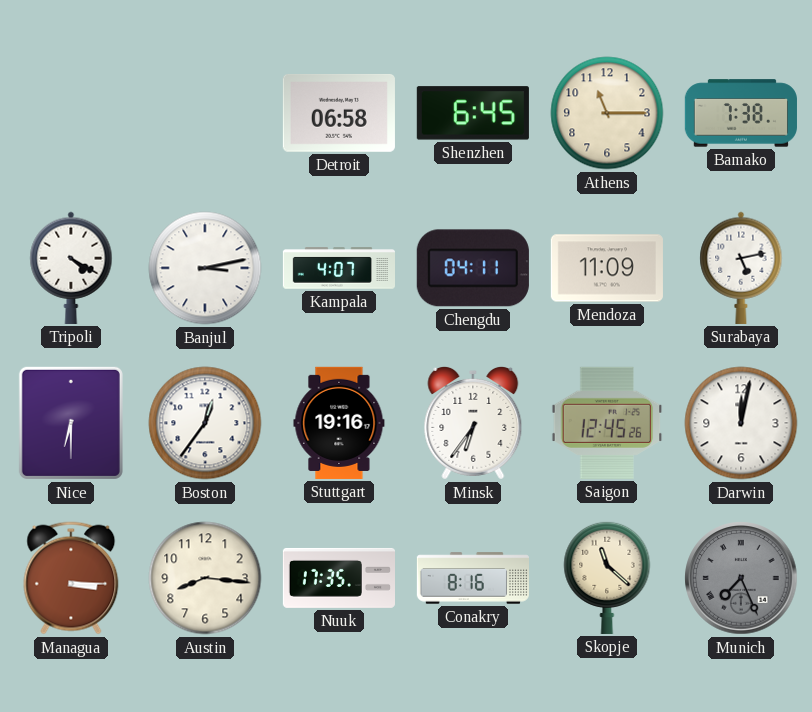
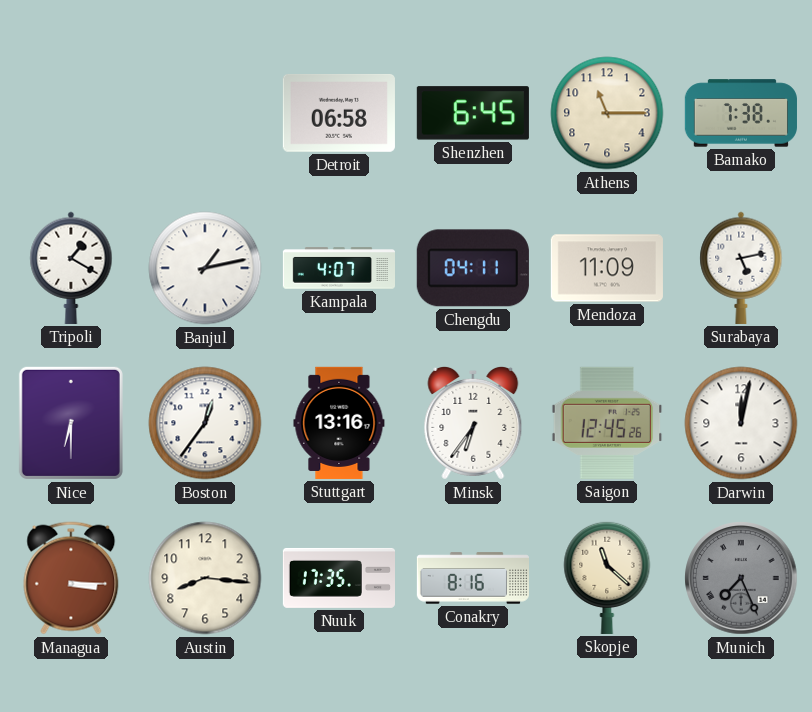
Tripoli: 4:20 -> 1:20
Banjul: 3:13 -> 1:13
Stuttgart: 19:16 -> 13:16
